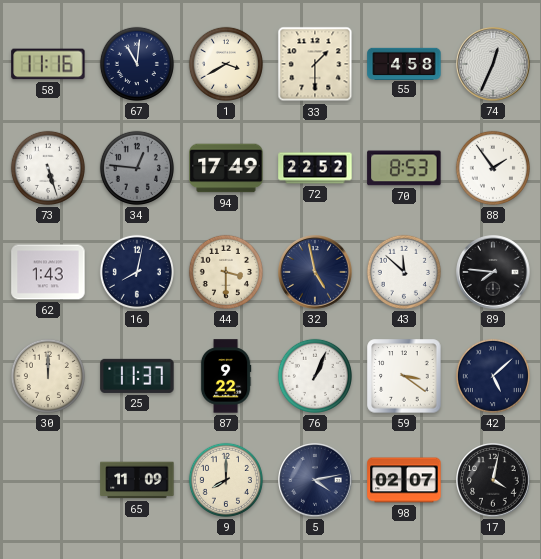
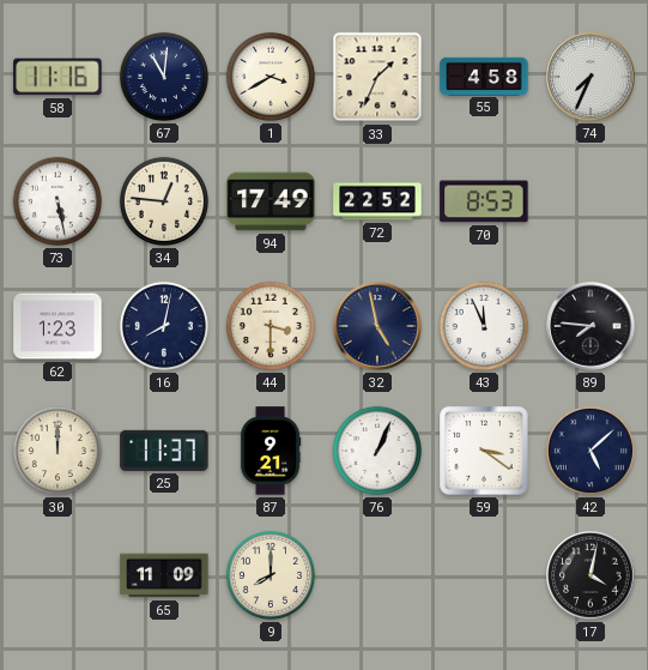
33: 1:30 -> 1:34
74: 12:34 -> 7:34
73: 5:27 -> 5:28
34 dial: grey -> cream
88: 1:54 -> none
62: 1:43 -> 1:23
43: 11:52 -> 11:56
87: 9:22 -> 9:21
5: 4:13 -> none
98: 02:07 -> none
